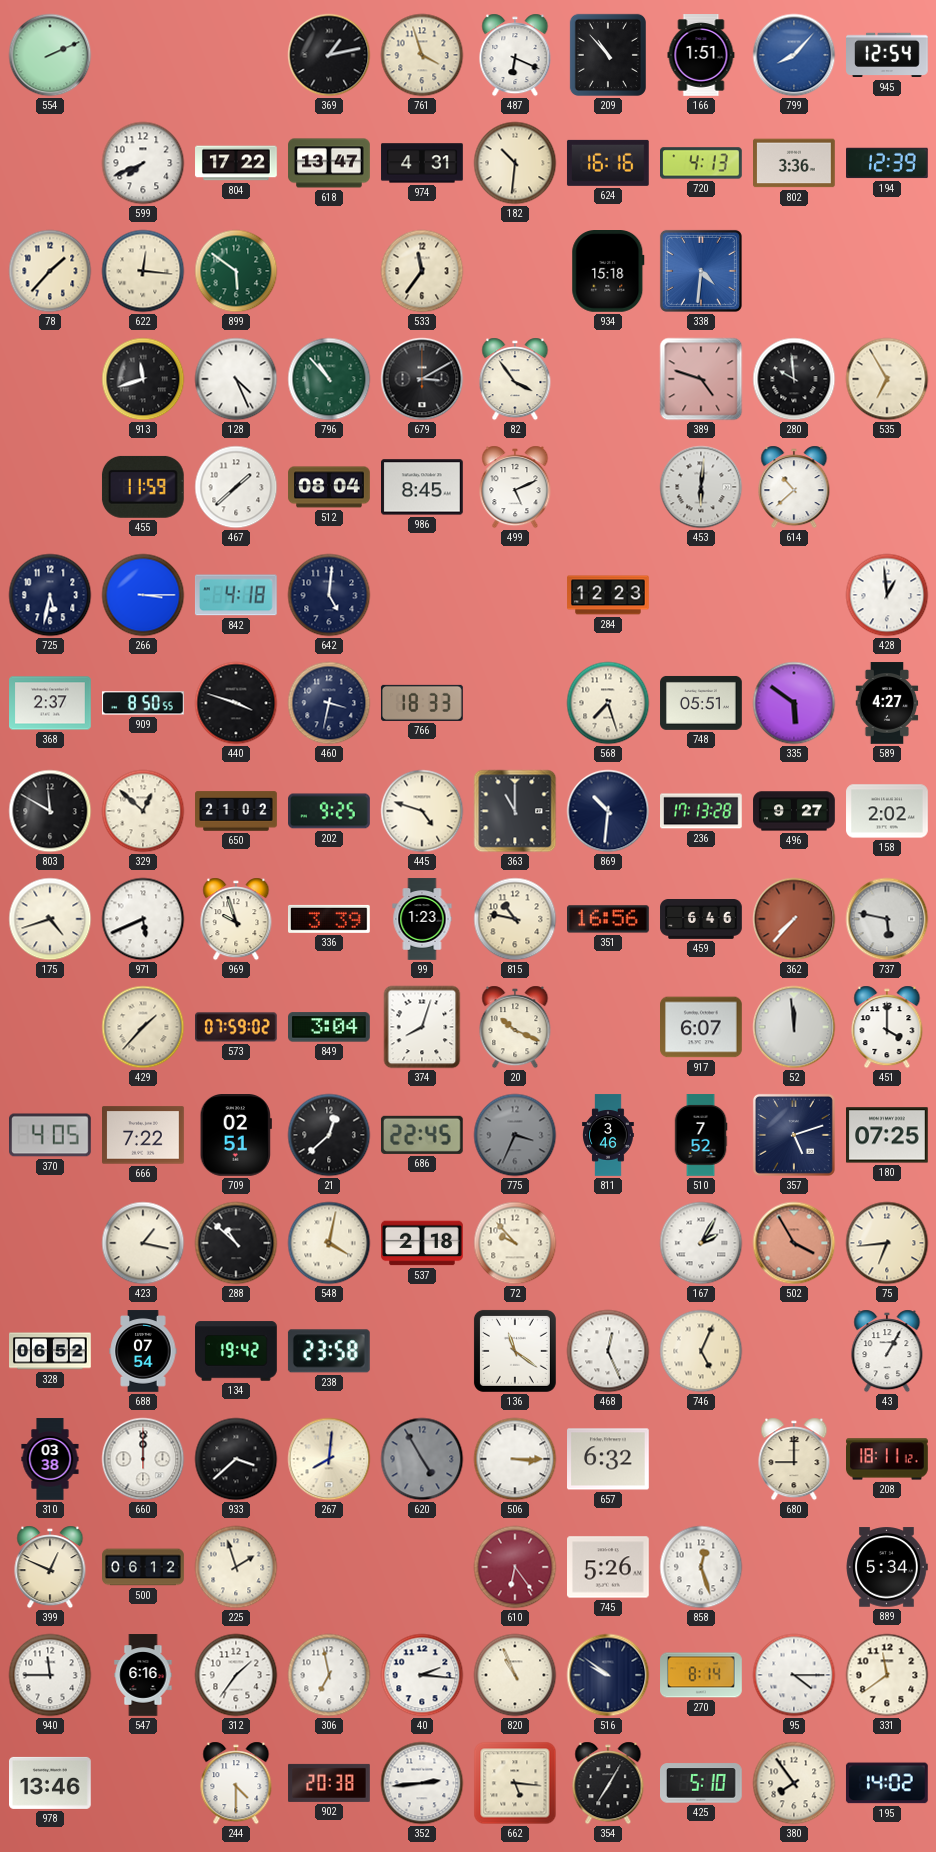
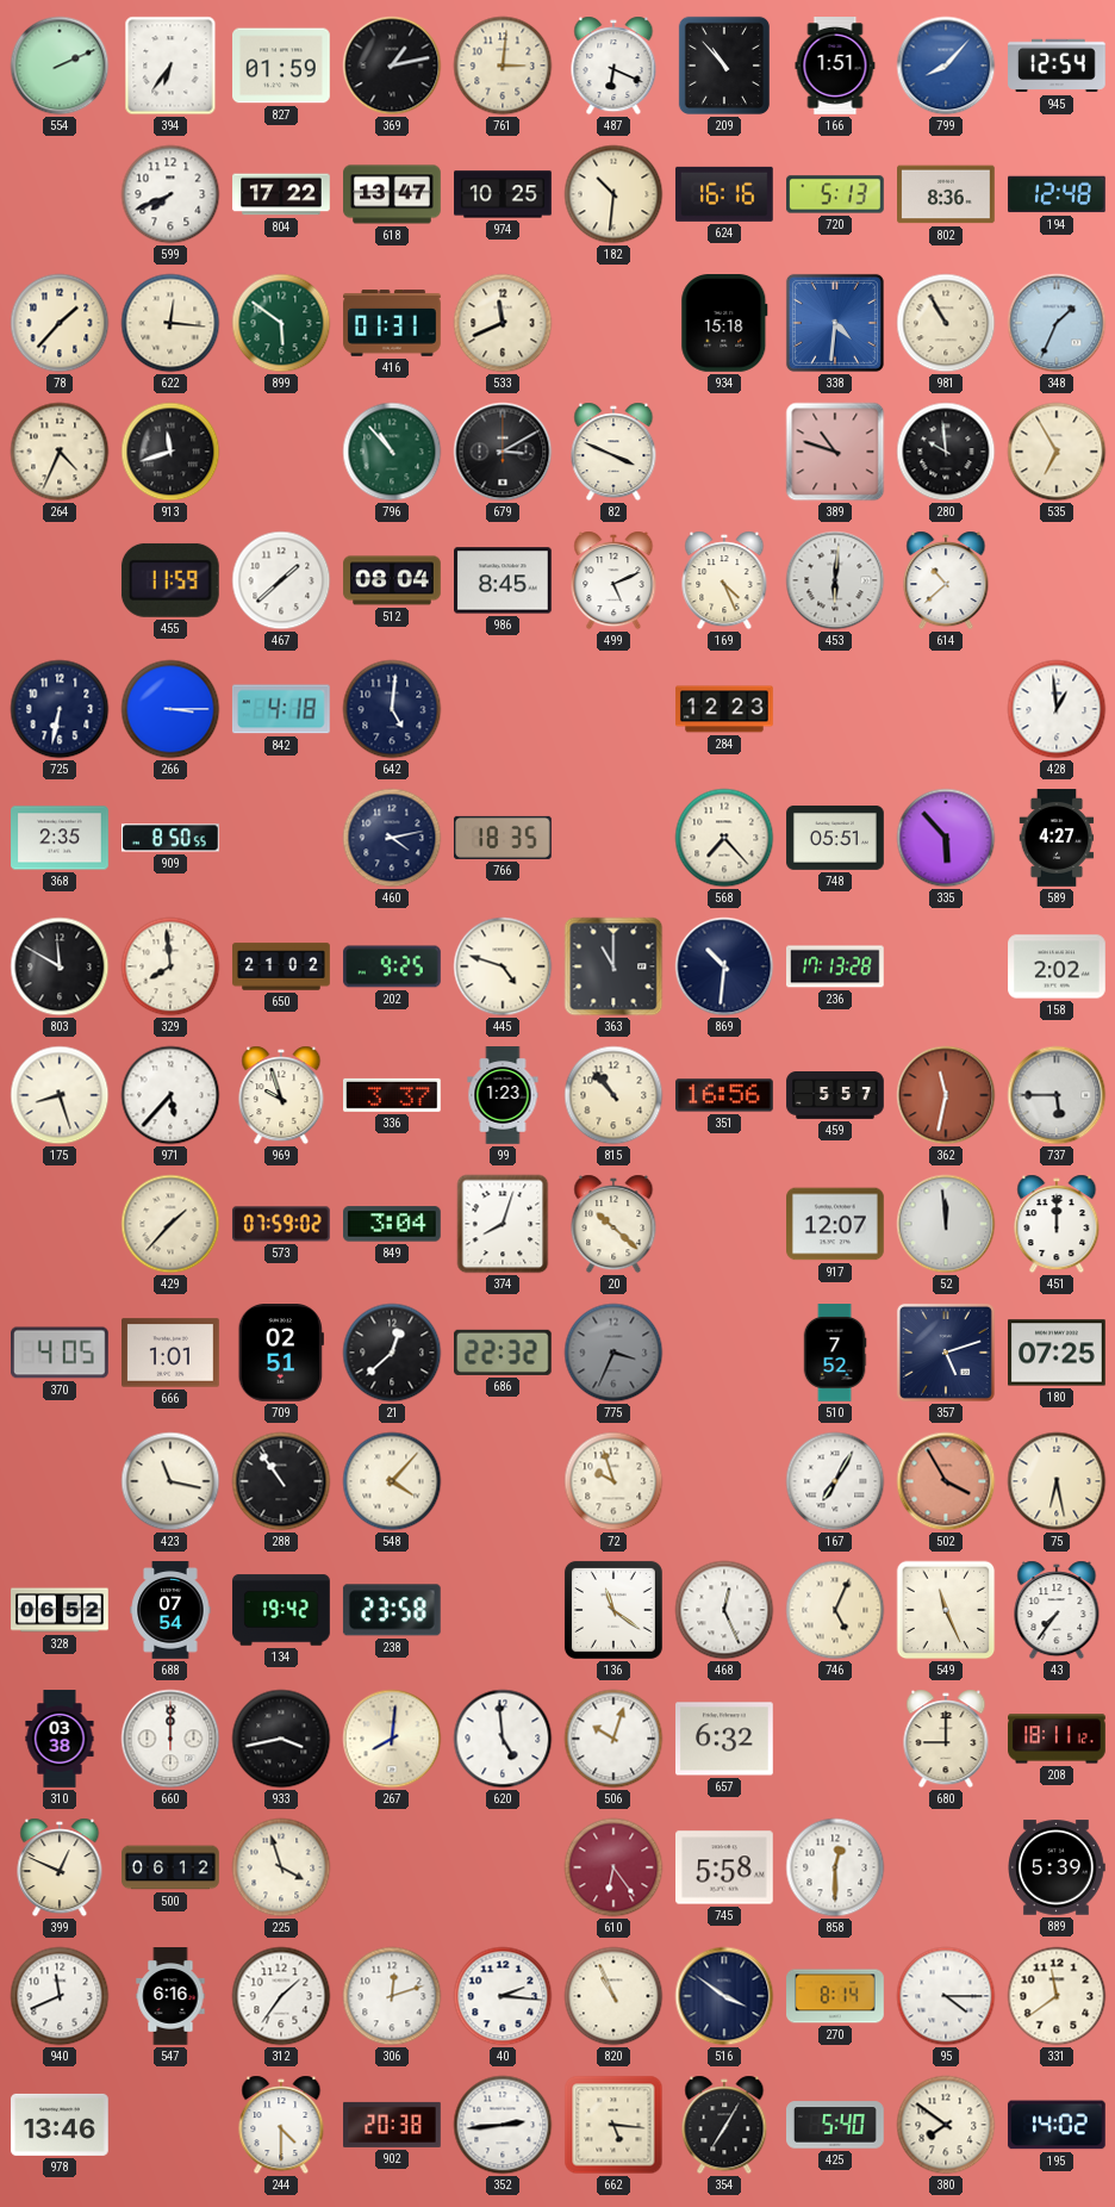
394: none -> 6:36
827: none -> 01:59
761: 3:57 -> 3:01
974: 4:31 -> 10:25
720: 4:13 -> 5:13
802: 3:36 -> 8:36
194: 12:39 -> 12:48
416: none -> 01:31
533: 11:36 -> 11:41
981: none -> 10:55
348: none -> 1:34
264: none -> 4:34
128: 4:26 -> none
82: 3:54 -> 3:49
389: 4:48 -> 10:48
169: none -> 4:26
725: 5:32 -> 6:32
368: 2:37 -> 2:35
440: 3:48 -> none
460: 3:32 -> 4:13
766: 18:33 -> 18:35
568: 7:27 -> 7:23
335: 5:51 -> 5:53
329: 12:52 -> 7:59
496: 9:27 -> none
175: 4:42 -> 8:27
971: 5:41 -> 5:37
336: 3:39 -> 3:37
815: 10:47 -> 10:53
459: 6:46 -> 5:57
362: 7:37 -> 11:32
737: 5:47 -> 5:45
20: 10:19 -> 10:22
917: 6:07 -> 12:07
451: 4:00 -> 12:00
666: 7:22 -> 1:01
686: 22:45 -> 22:32
811: 3:46 -> none
423: 1:17 -> 11:17
288: 10:52 -> 10:54
548: 4:02 -> 4:07
537: 2:18 -> none
72: 9:53 -> 9:57
167: 2:05 -> 7:05
75: 6:44 -> 6:28
549: none -> 11:26
43: 1:05 -> 7:36
933: 3:38 -> 3:43
620: 4:55 -> 4:59
620 dial: grey -> white
506: 3:15 -> 10:03
225: 1:57 -> 3:57
745: 5:26 -> 5:58
858: 12:27 -> 12:30
889: 5:34 -> 5:39
940: 11:45 -> 11:41
306: 6:58 -> 12:12
516: 9:51 -> 3:51
425: 5:10 -> 5:40
380: 7:54 -> 7:51
